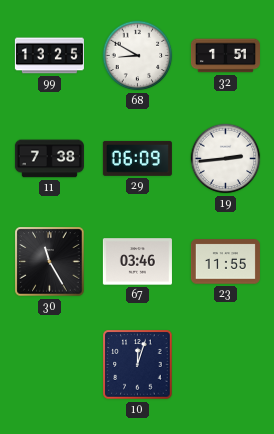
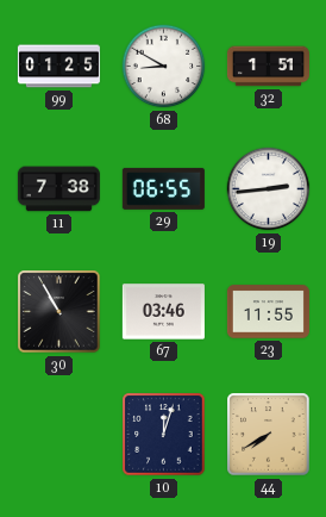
99: 13:25 -> 01:25
29: 06:09 -> 06:55
30: 11:25 -> 10:55
44: none -> 7:40
